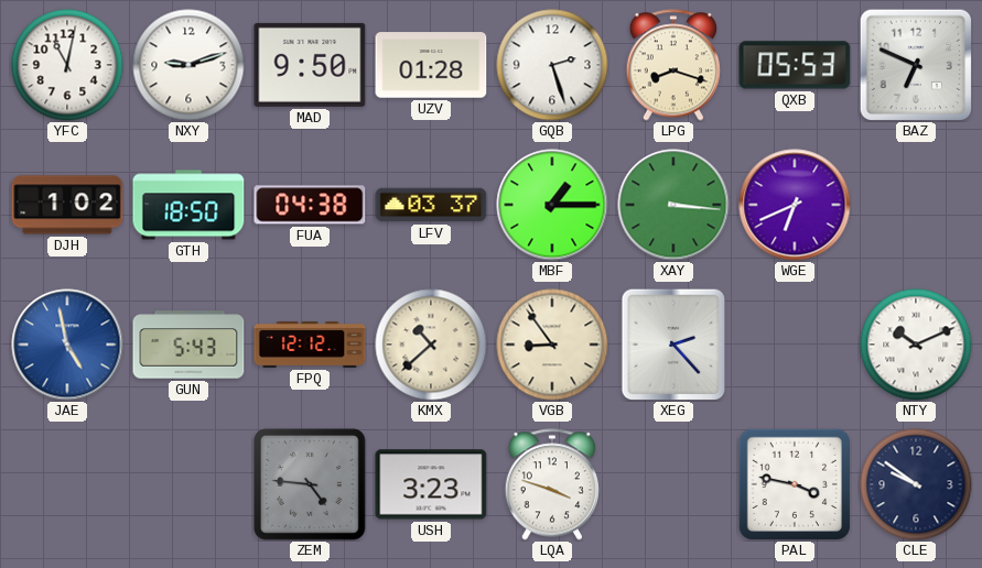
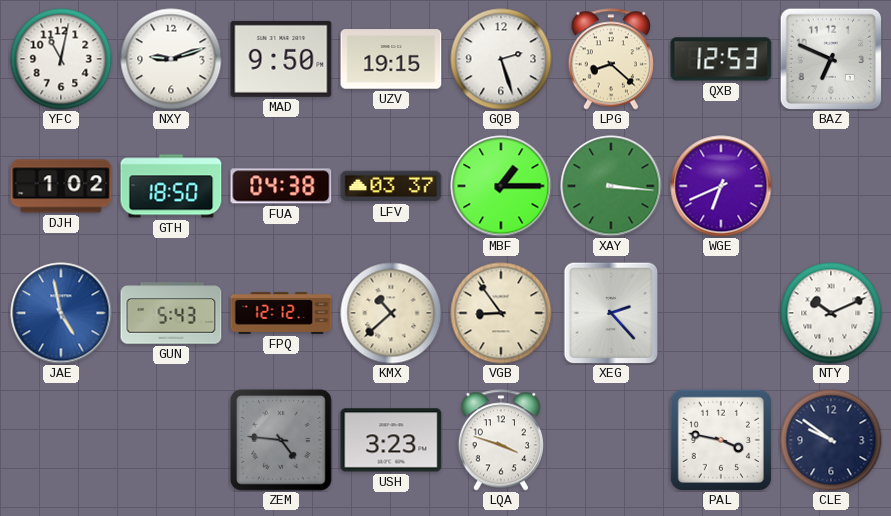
UZV: 01:28 -> 19:15
LPG: 8:18 -> 8:22
QXB: 05:53 -> 12:53
